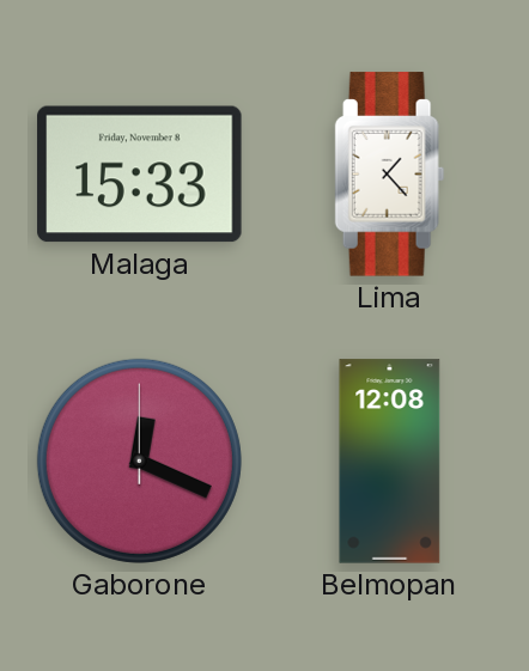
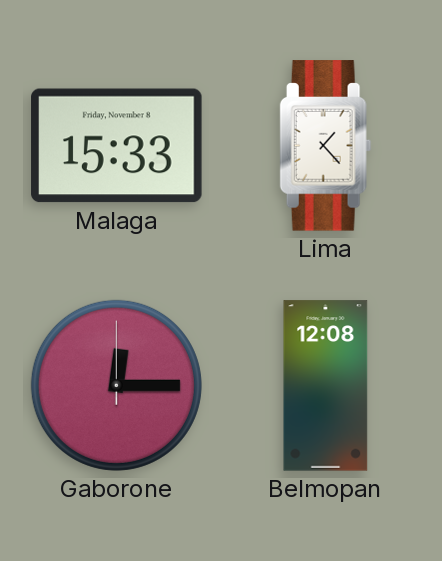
Gaborone: 12:19 -> 12:15
